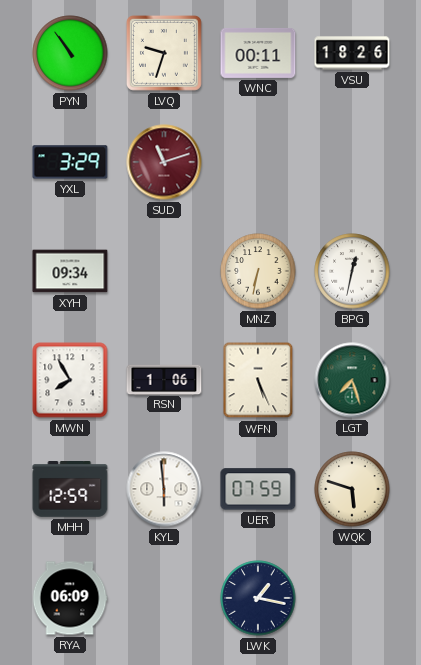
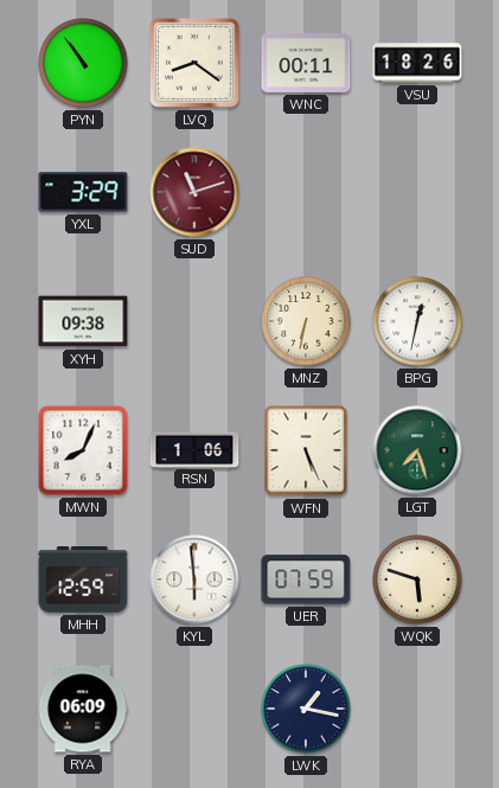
LVQ: 9:33 -> 8:21
XYH: 09:34 -> 09:38
MWN: 7:55 -> 8:04
